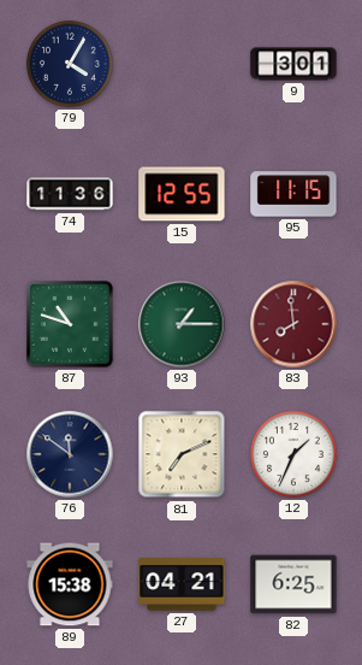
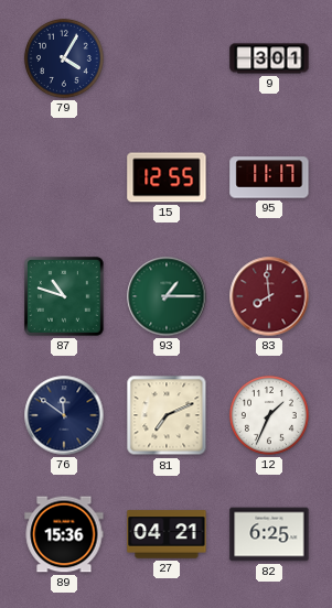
74: 11:36 -> none
95: 11:15 -> 11:17
89: 15:38 -> 15:36
